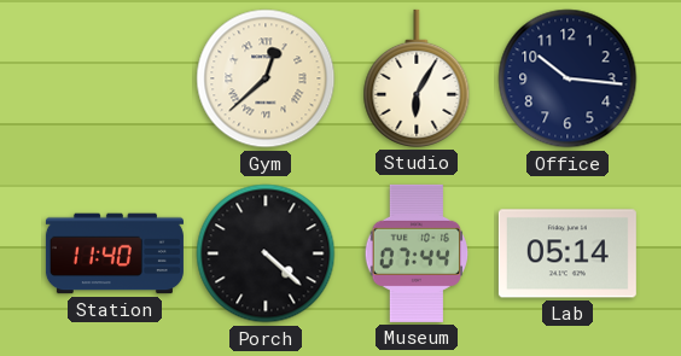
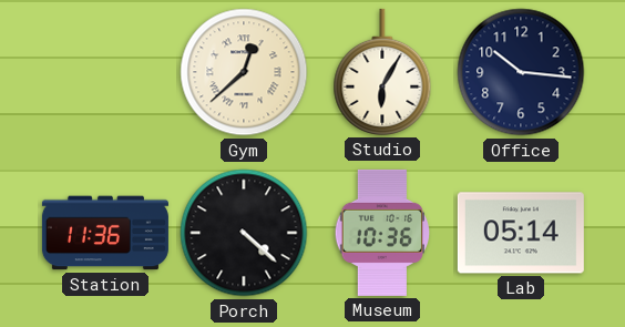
Station: 11:40 -> 11:36
Museum: 07:44 -> 10:36
